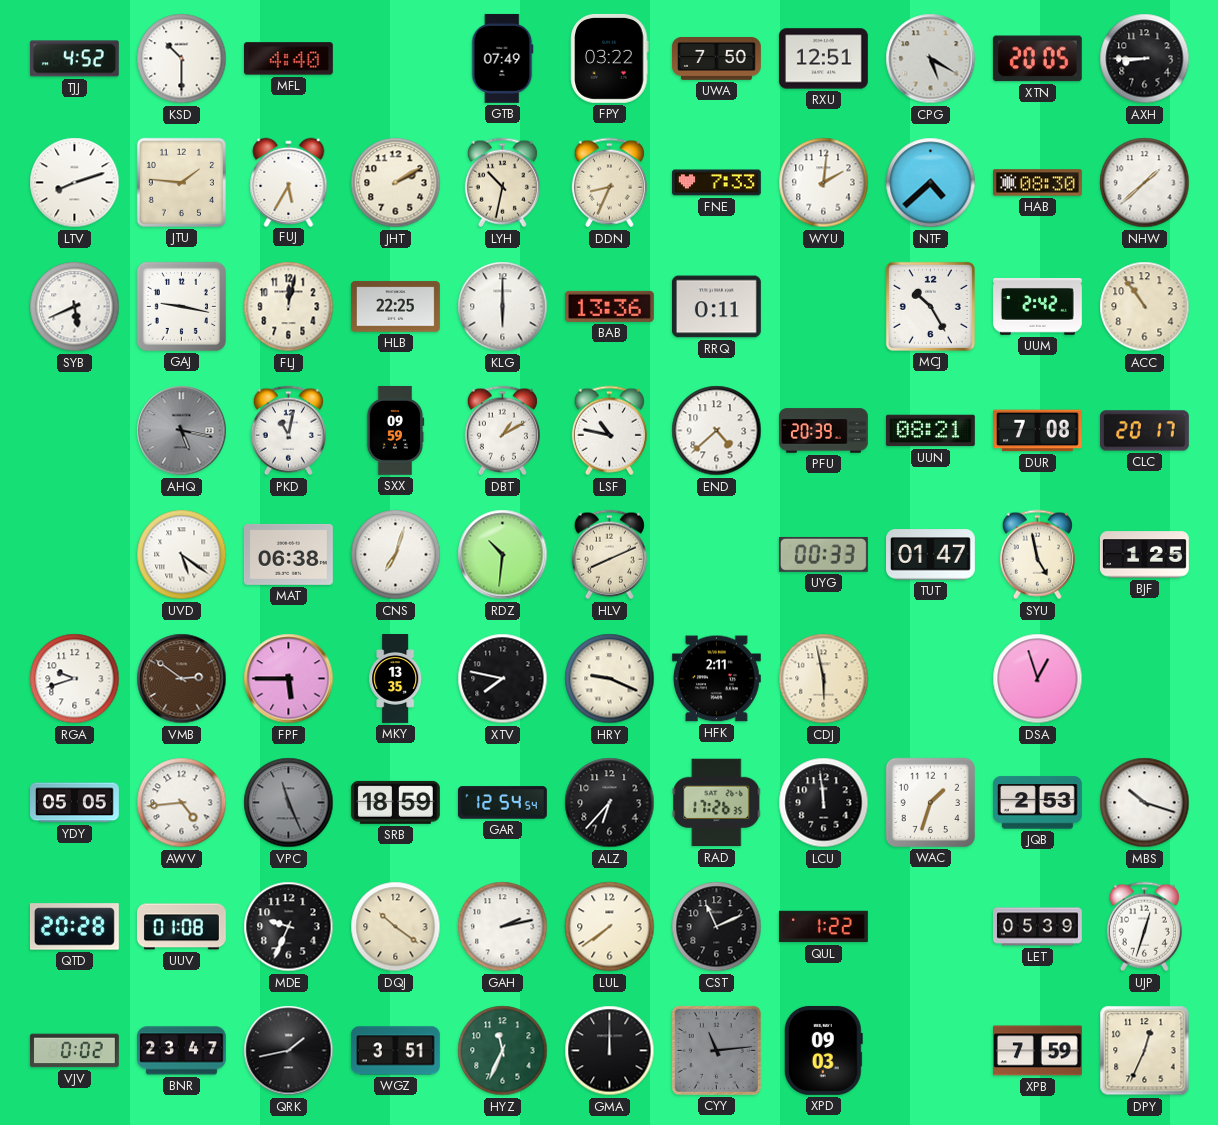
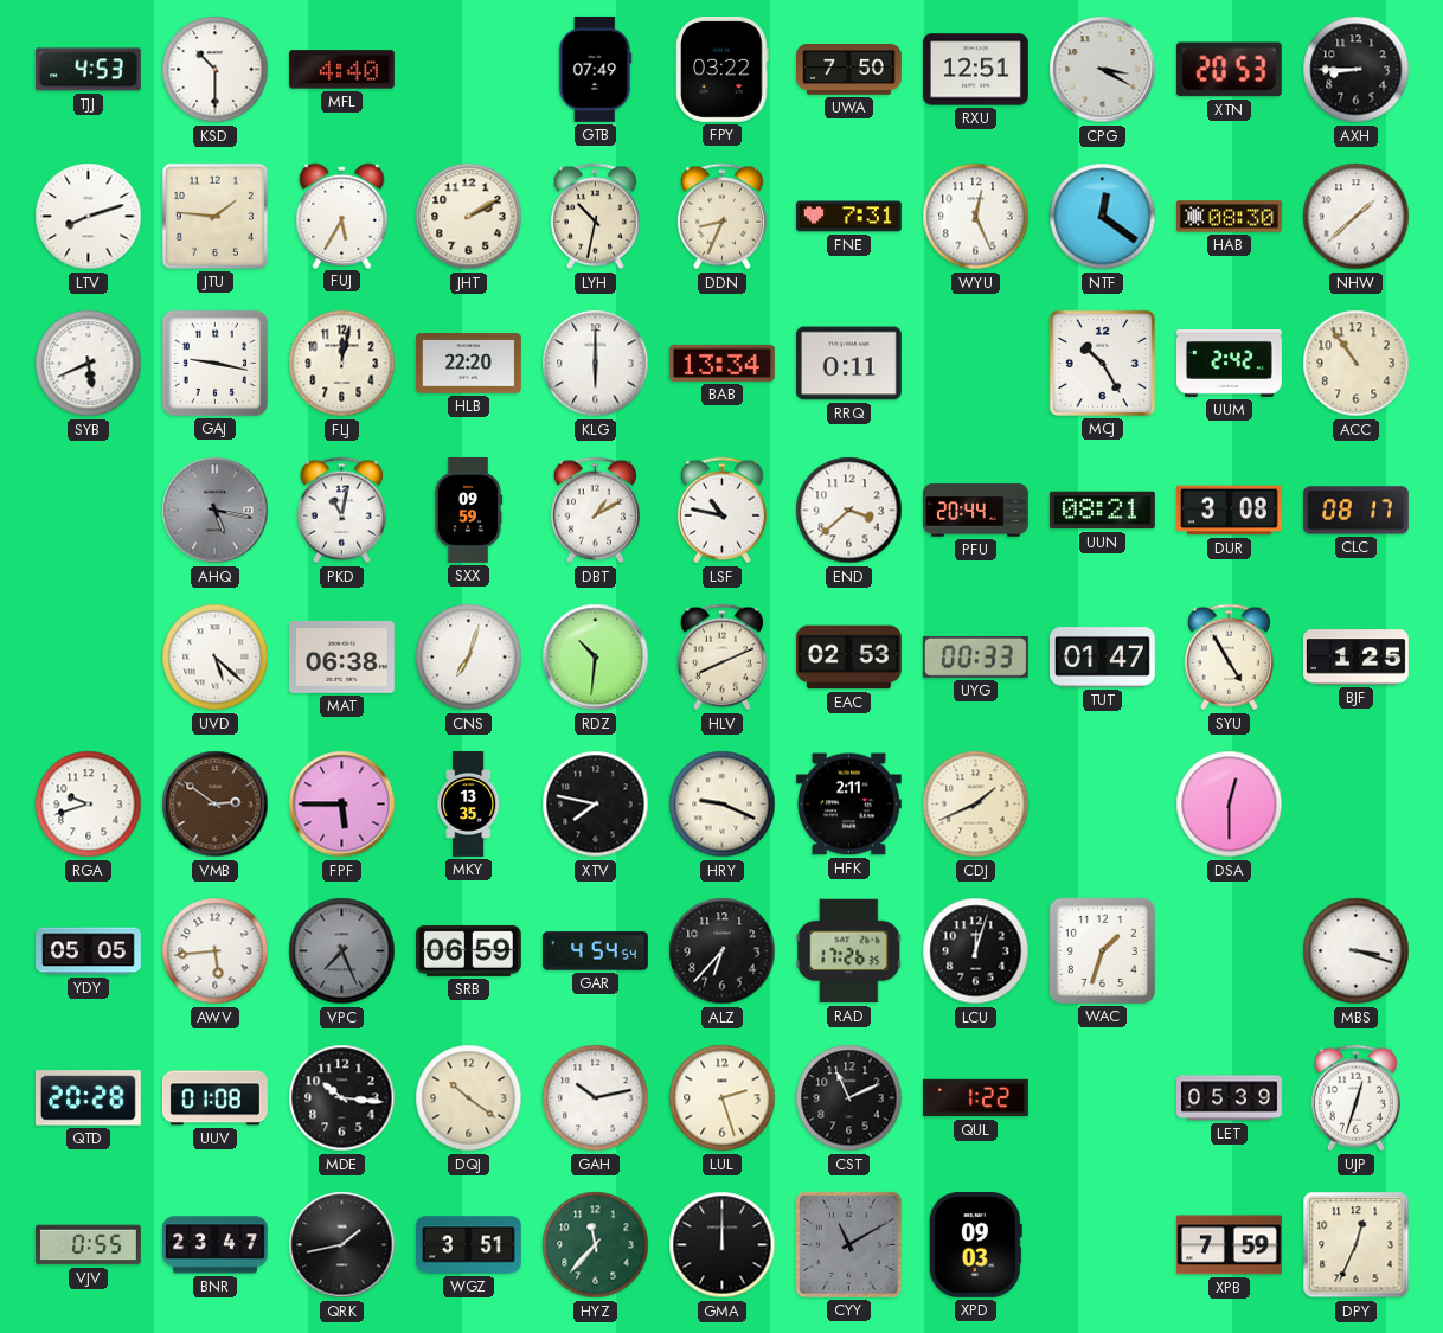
TJJ: 4:52 -> 4:53
CPG: 5:20 -> 3:20
XTN: 20:05 -> 20:53
FNE: 7:33 -> 7:31
WYU: 2:01 -> 12:26
NTF: 4:38 -> 12:21
HLB: 22:25 -> 22:20
BAB: 13:36 -> 13:34
END: 4:38 -> 3:38
PFU: 20:39 -> 20:44
DUR: 7:08 -> 3:08
CLC: 20:17 -> 08:17
UVD: 5:21 -> 5:22
EAC: none -> 02:53
SYU: 4:58 -> 4:55
CDJ: 5:58 -> 1:41
DSA: 12:57 -> 12:30
AWV: 4:44 -> 5:44
VPC: 11:26 -> 7:26
SRB: 18:59 -> 06:59
GAR: 12:54 -> 4:54
LCU: 11:59 -> 12:03
JQB: 2:53 -> none
MBS: 10:18 -> 3:18
MDE: 9:34 -> 10:16
GAH: 2:13 -> 10:13
LUL: 7:39 -> 2:27
VJV: 0:02 -> 0:55
HYZ: 11:34 -> 11:37
CYY: 11:14 -> 11:10
